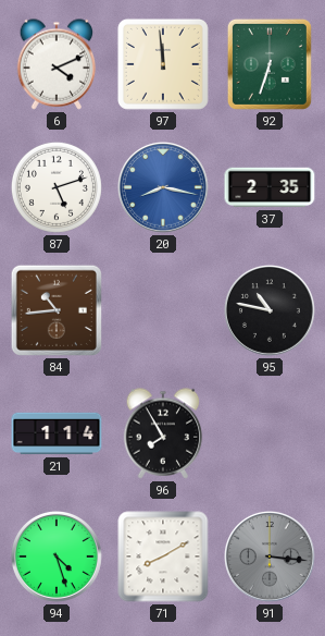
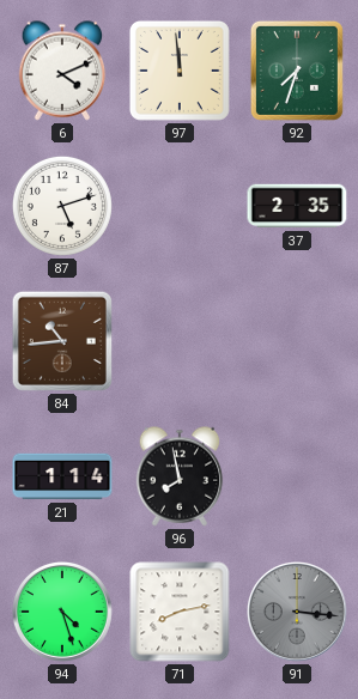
92: 6:33 -> 7:33
20: 8:17 -> none
95: 10:47 -> none
96: 7:55 -> 7:58
71: 8:10 -> 8:13
